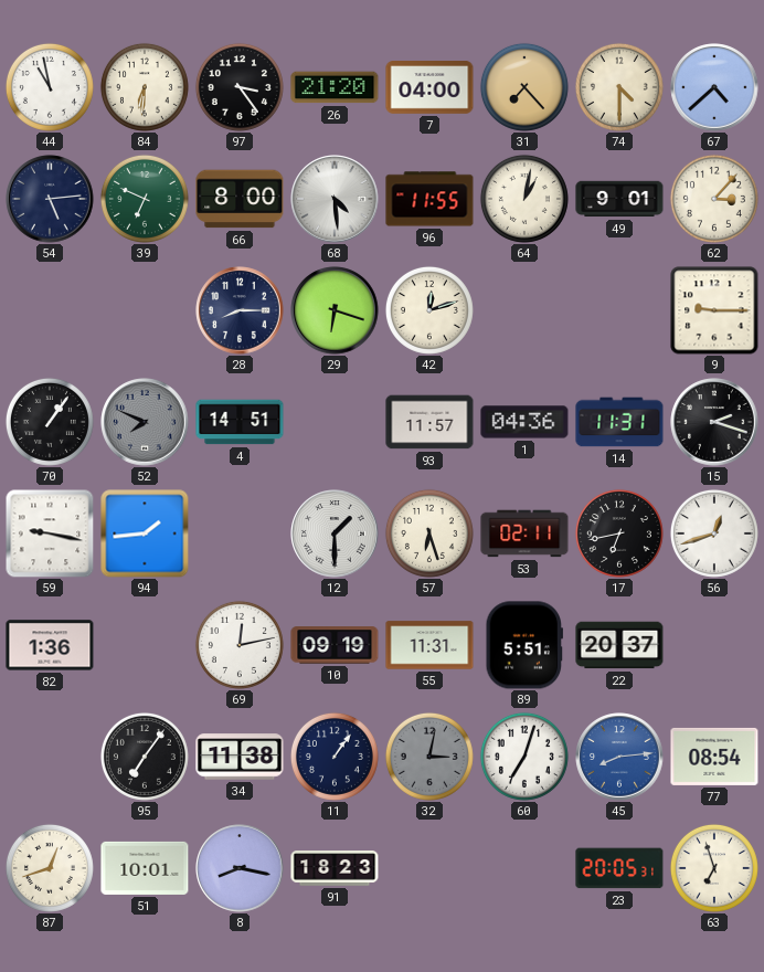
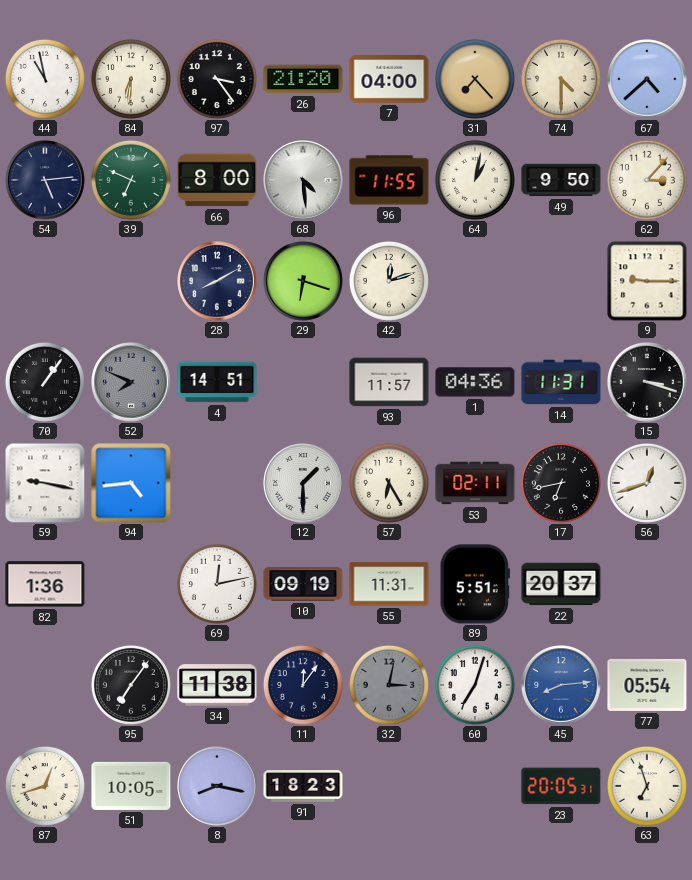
49: 9:01 -> 9:50
28: 8:15 -> 8:10
15: 2:18 -> 3:18
94: 1:44 -> 4:44
57: 6:27 -> 6:25
11: 1:06 -> 12:06
77: 08:54 -> 05:54
51: 10:01 -> 10:05
